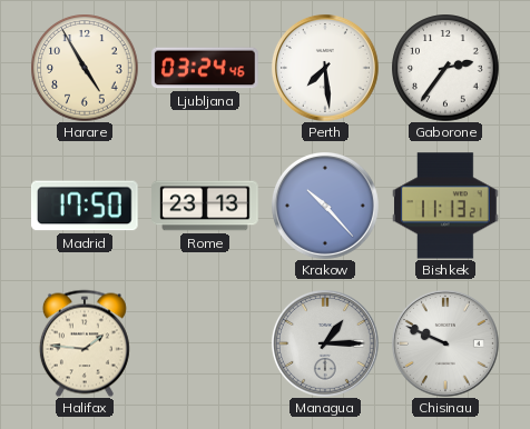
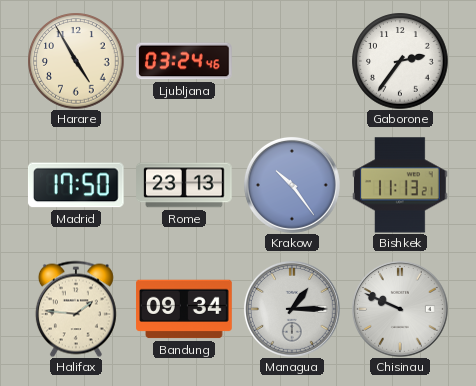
Perth: 7:29 -> none
Krakow: 10:23 -> 10:24
Bandung: none -> 09:34
